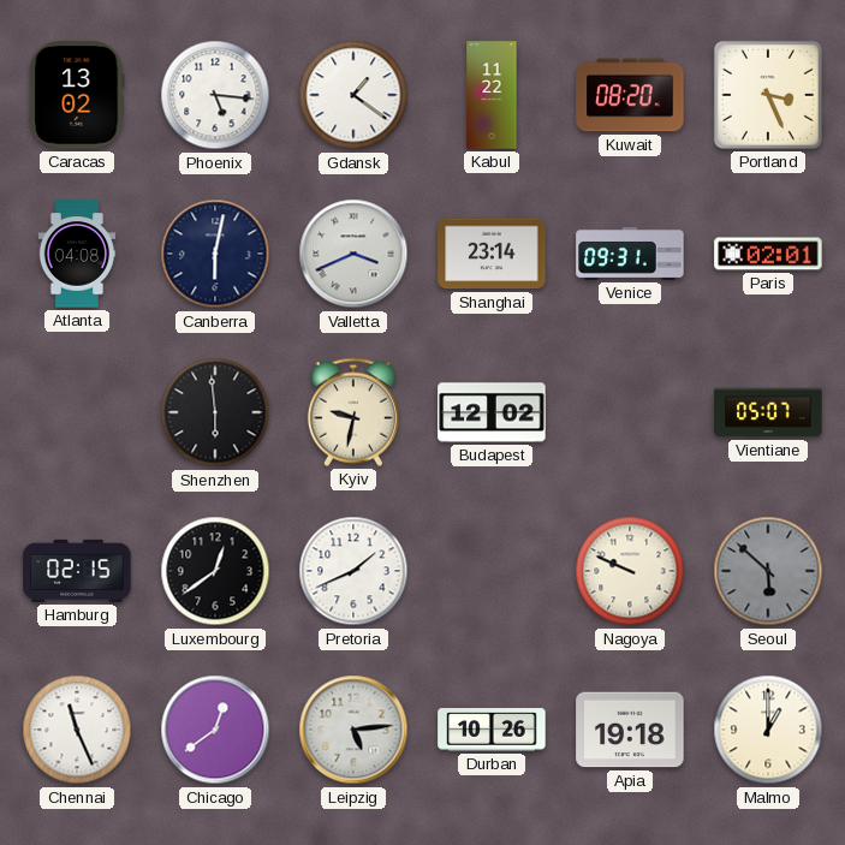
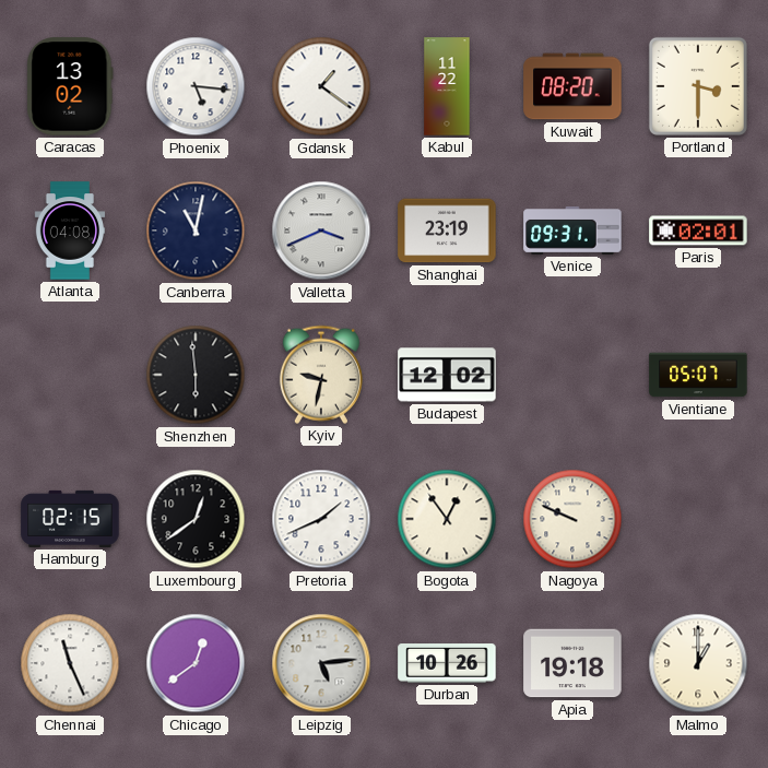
Portland: 3:26 -> 3:30
Canberra: 6:02 -> 11:02
Shanghai: 23:14 -> 23:19
Bogota: none -> 12:54
Seoul: 5:52 -> none
